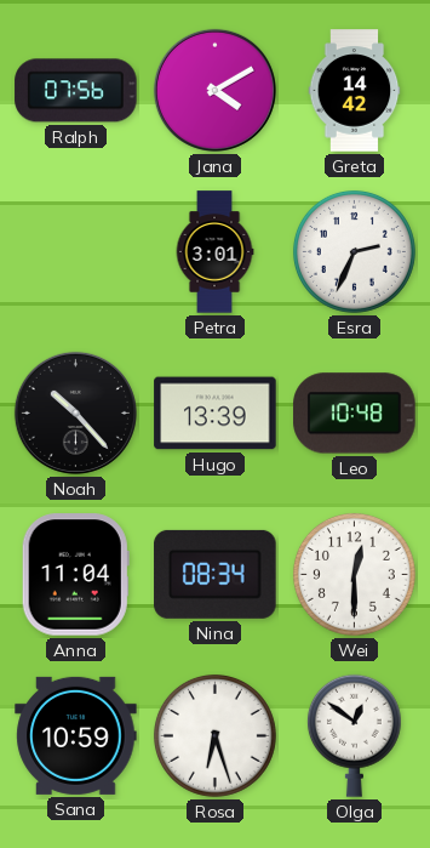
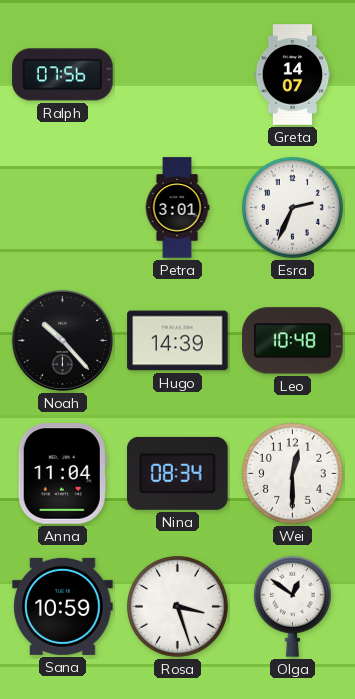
Jana: 4:10 -> none
Greta: 14:42 -> 14:07
Hugo: 13:39 -> 14:39
Rosa: 6:27 -> 3:27
